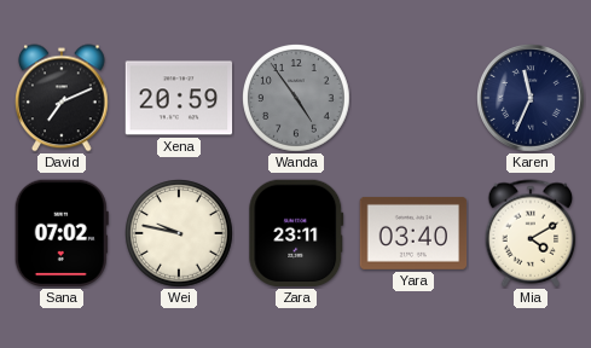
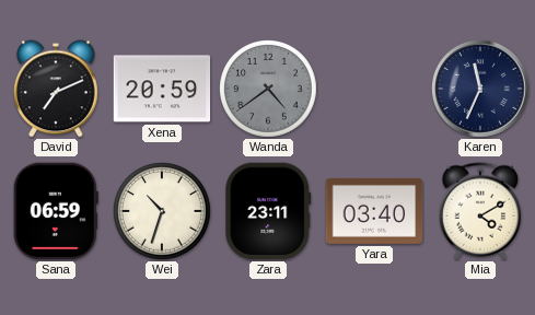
Wanda: 4:54 -> 4:39
Sana: 07:02 -> 06:59
Wei: 9:47 -> 10:33
